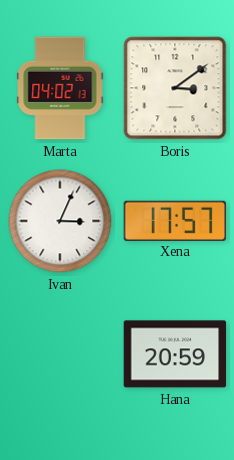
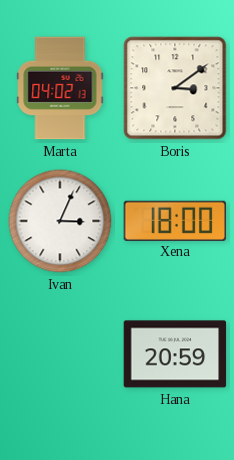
Xena: 17:57 -> 18:00
